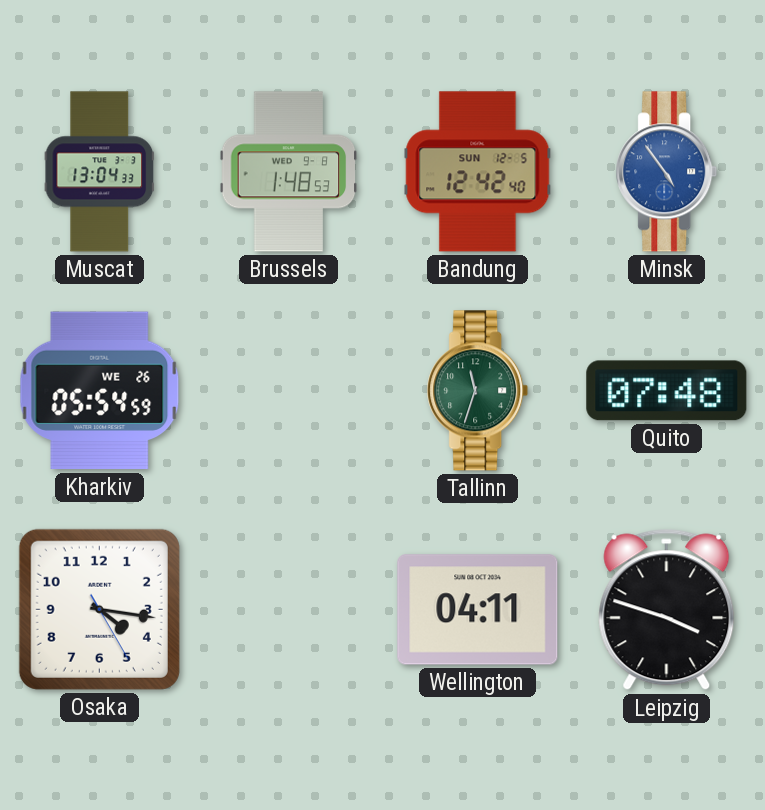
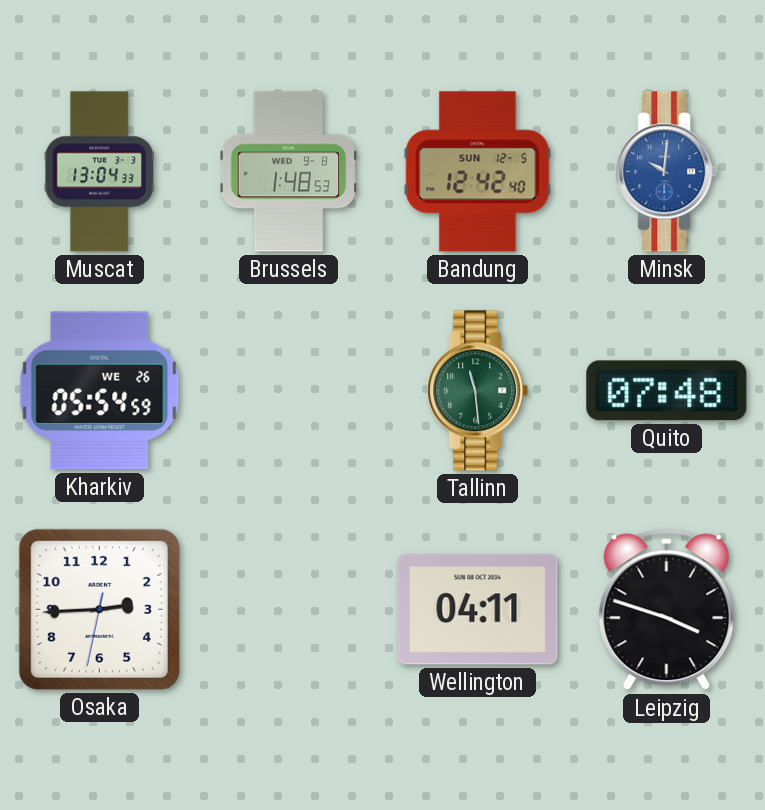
Minsk: 4:54 -> 10:01
Tallinn: 11:33 -> 11:29
Osaka: 4:16 -> 2:44
